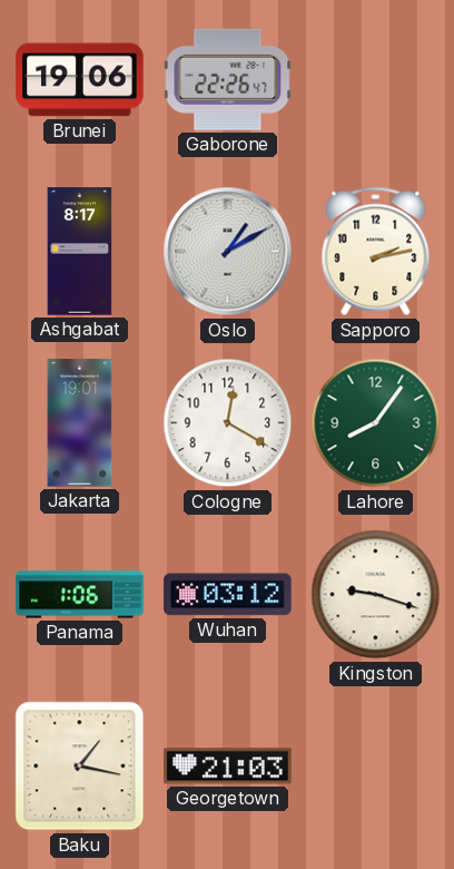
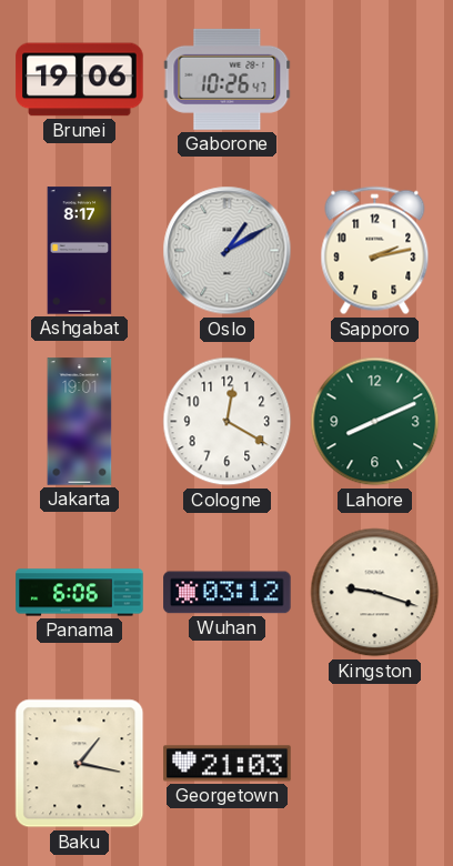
Gaborone: 22:26 -> 10:26
Lahore: 8:06 -> 8:11
Panama: 1:06 -> 6:06
